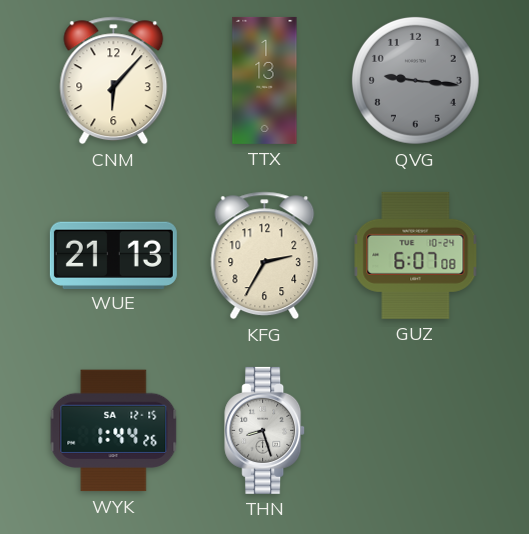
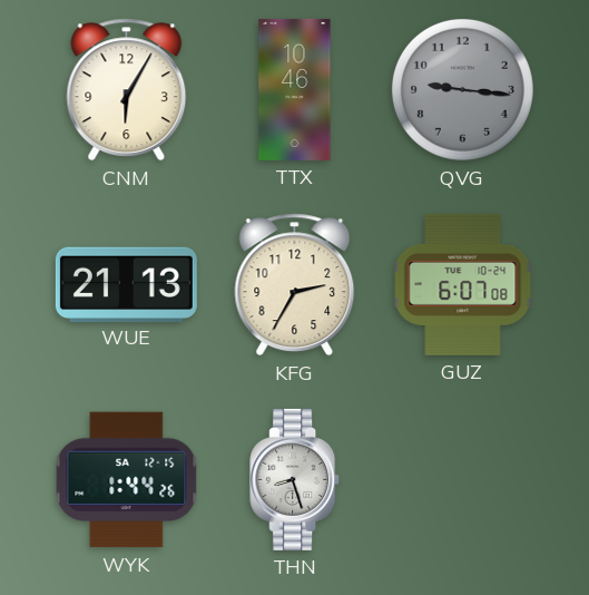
CNM: 6:07 -> 6:05
TTX: 1:13 -> 10:46
